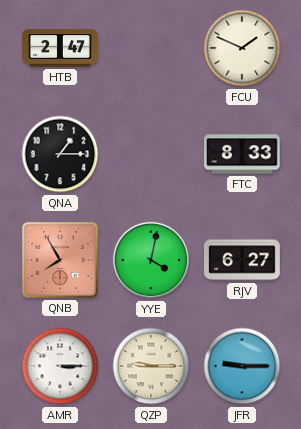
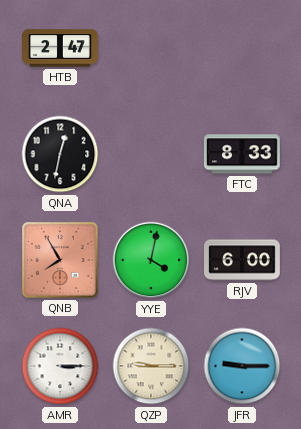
FCU: 1:49 -> none
QNA: 1:15 -> 12:32
RJV: 6:27 -> 6:00
